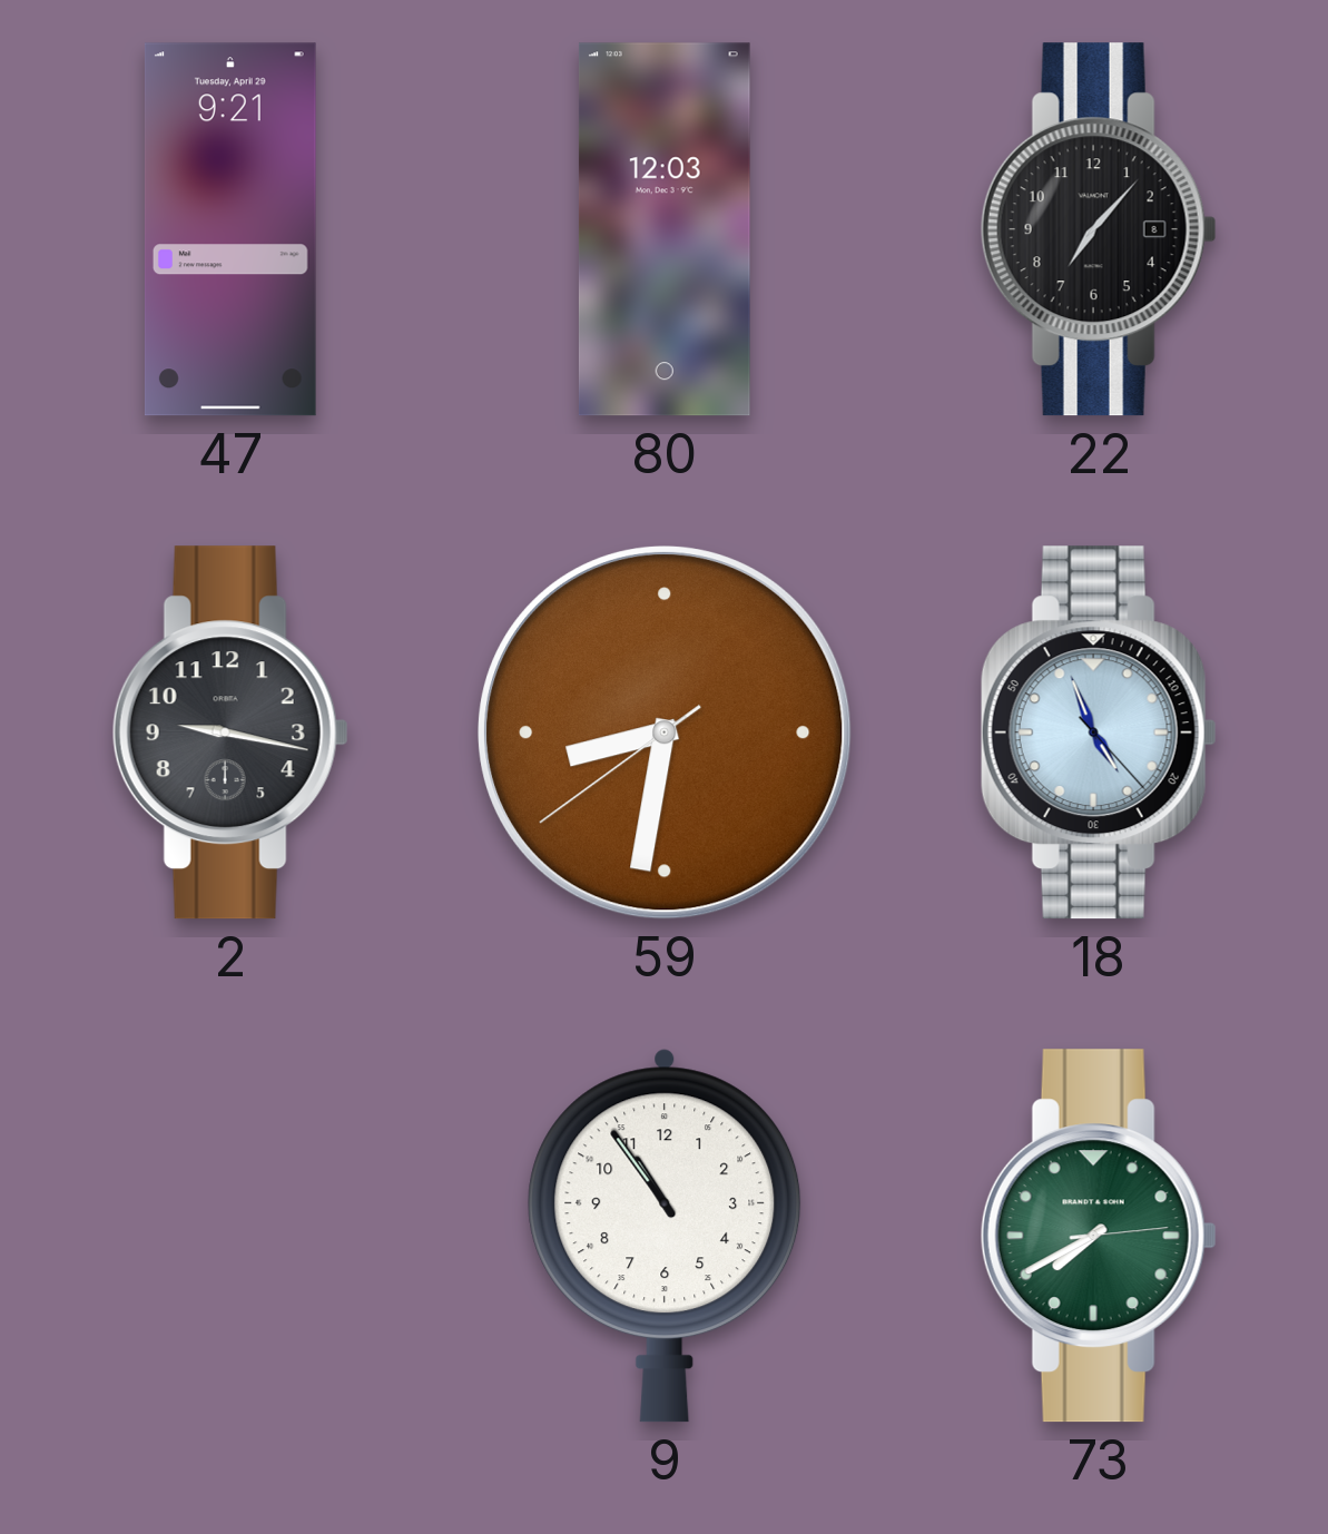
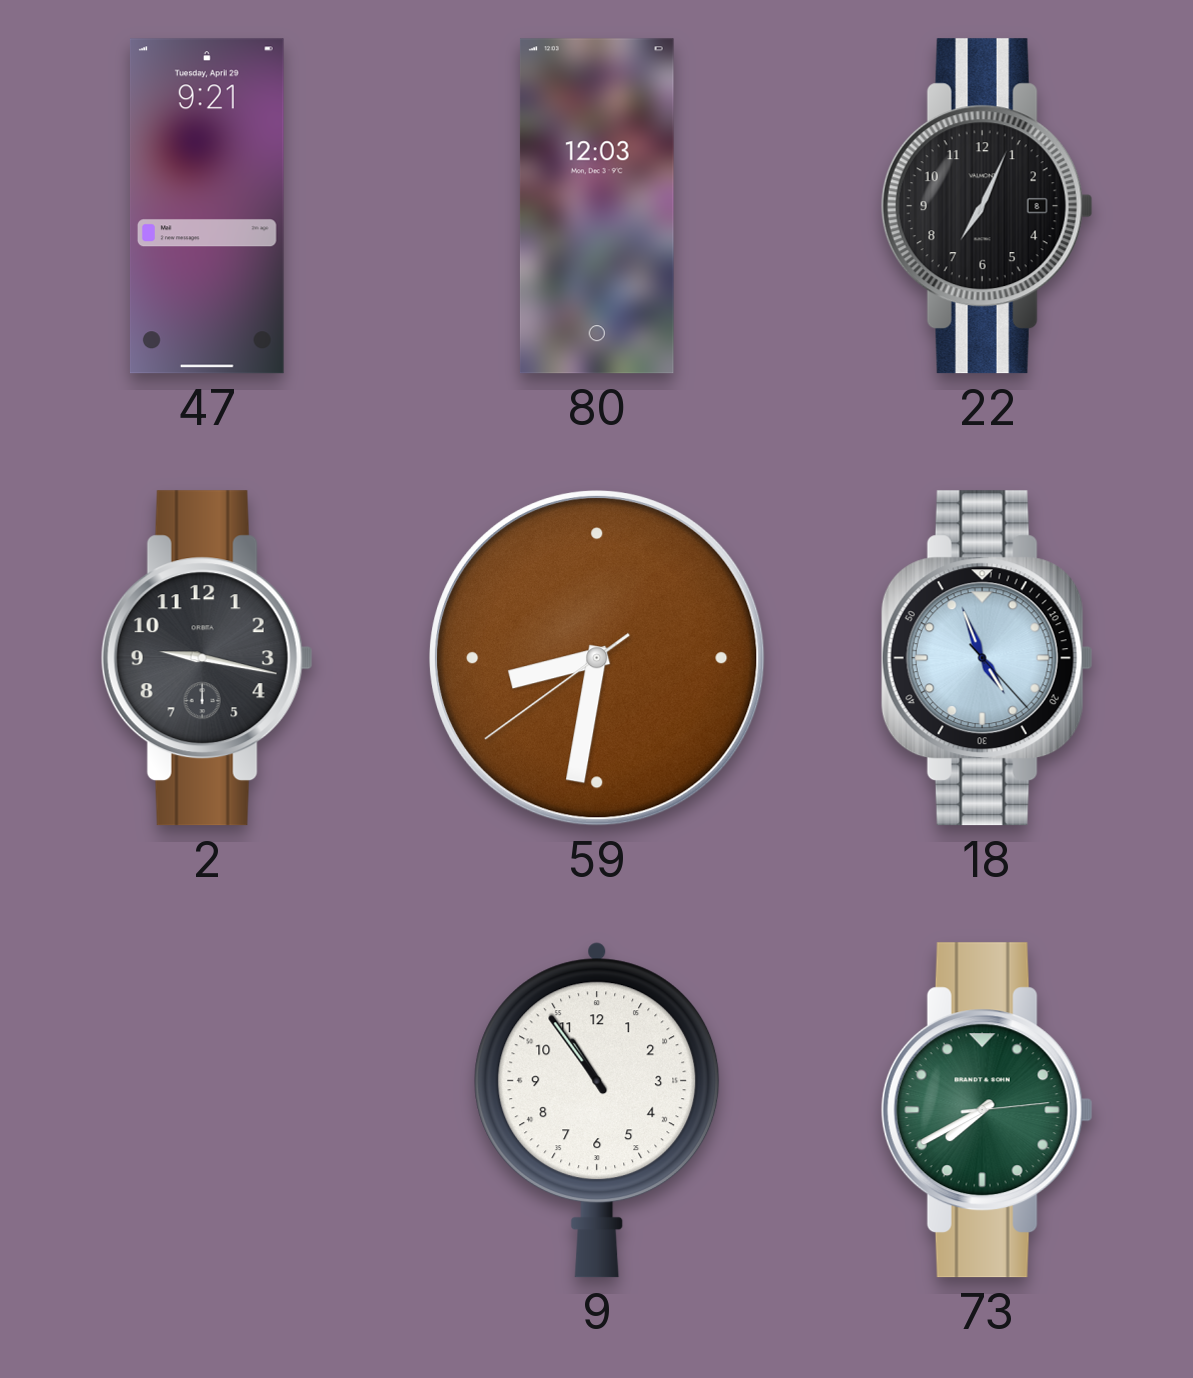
22: 7:07 -> 7:04
